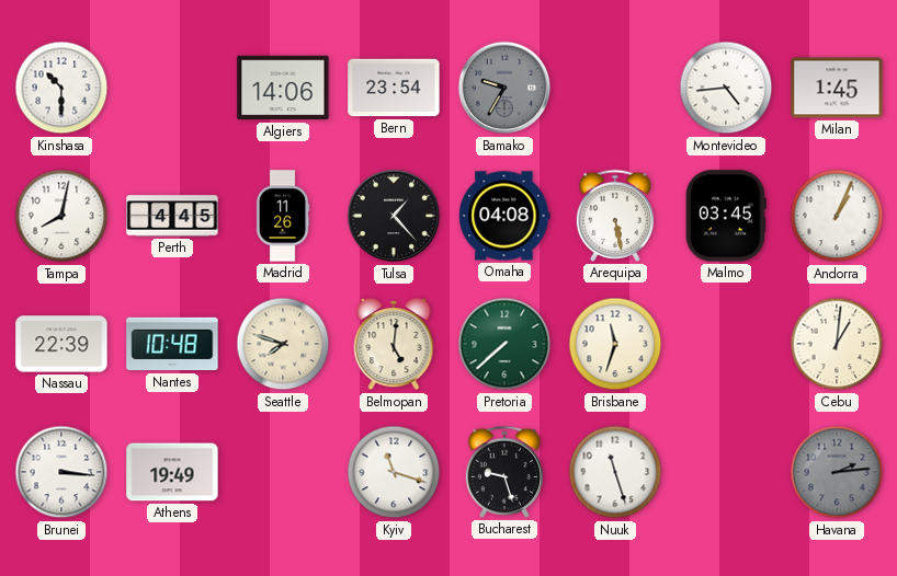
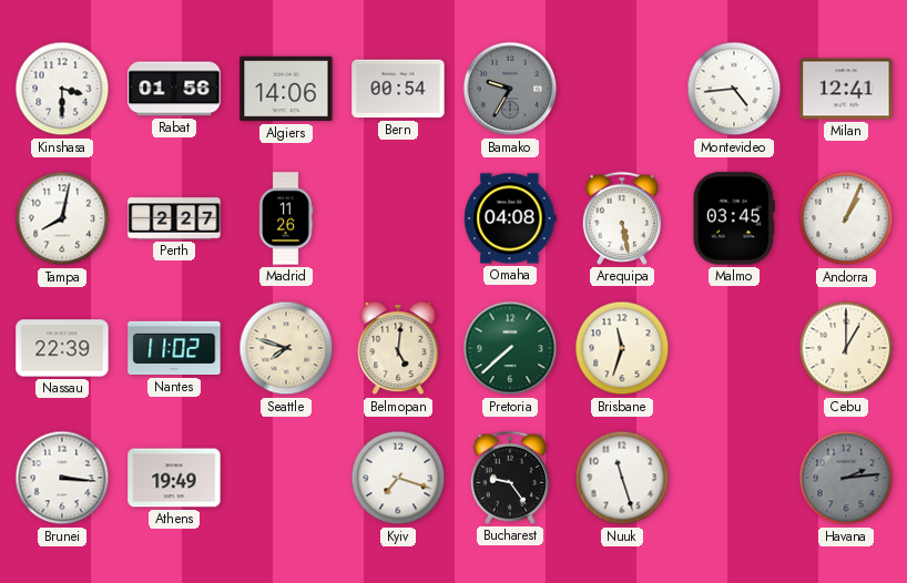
Kinshasa: 10:30 -> 3:30
Rabat: none -> 01:56
Bern: 23:54 -> 00:54
Milan: 1:45 -> 12:41
Perth: 4:45 -> 2:27
Tulsa: 1:23 -> none
Nantes: 10:48 -> 11:02
Cebu: 1:01 -> 1:00
Kyiv: 11:18 -> 7:18
Bucharest: 9:27 -> 9:24
